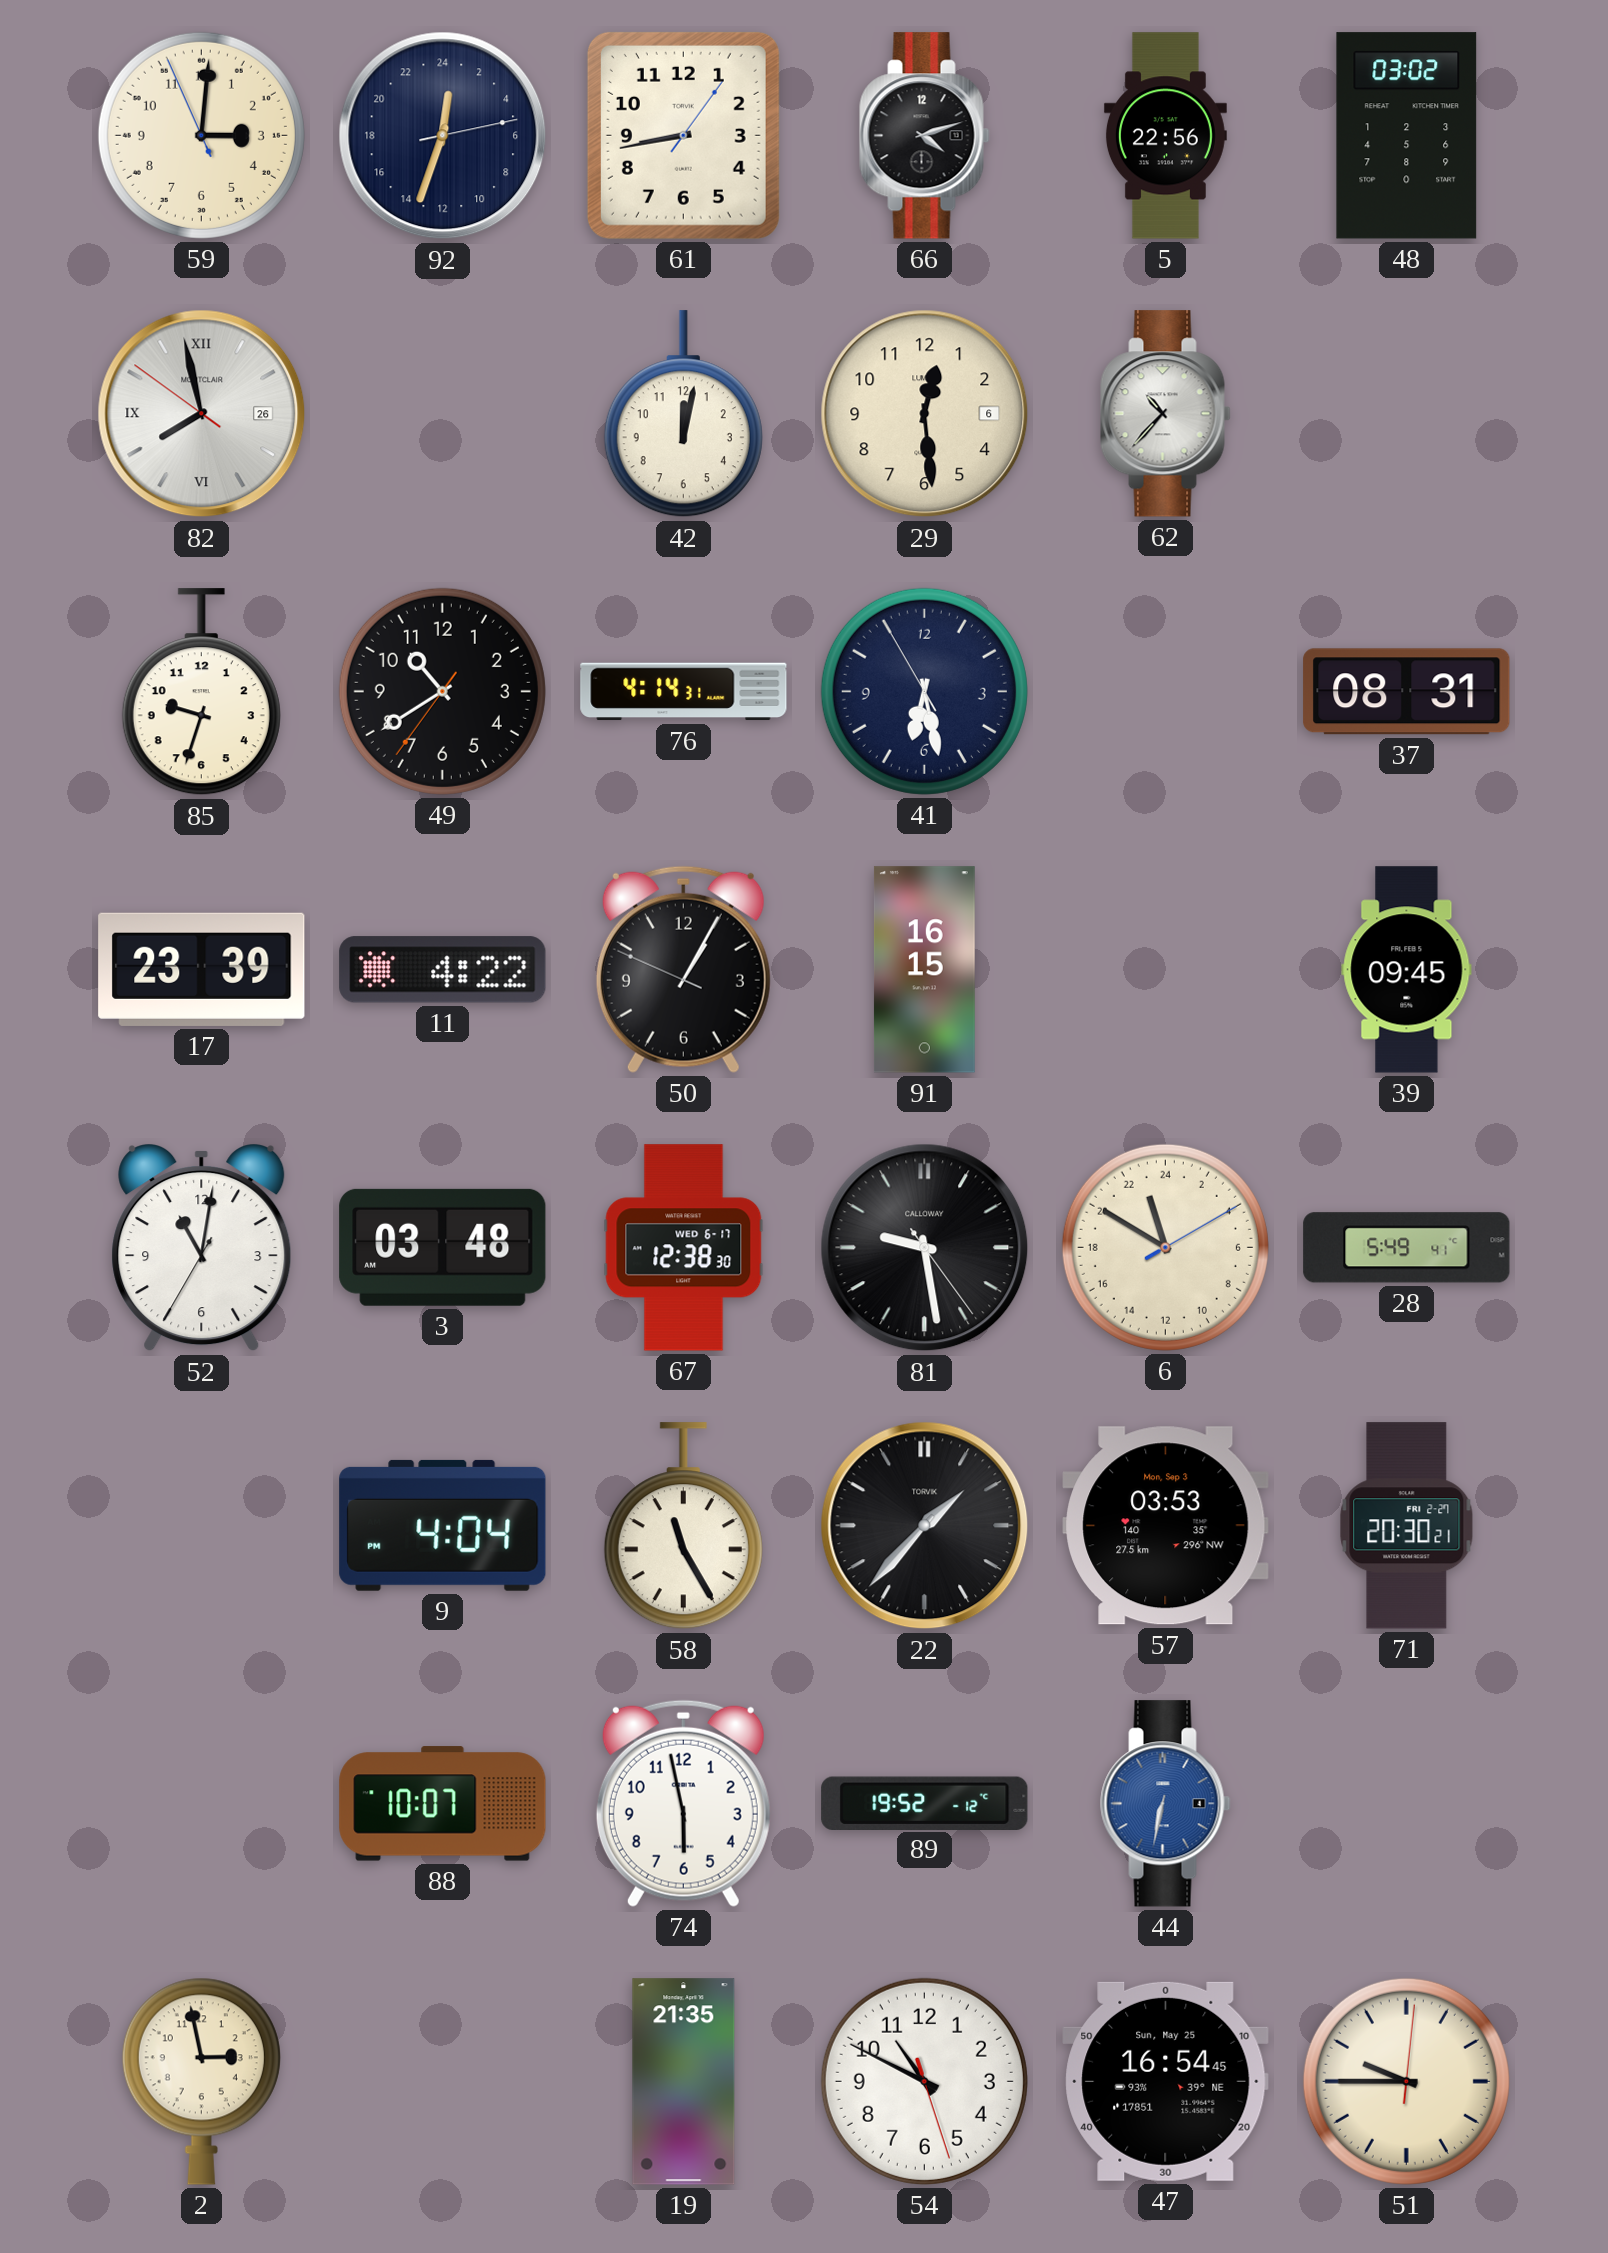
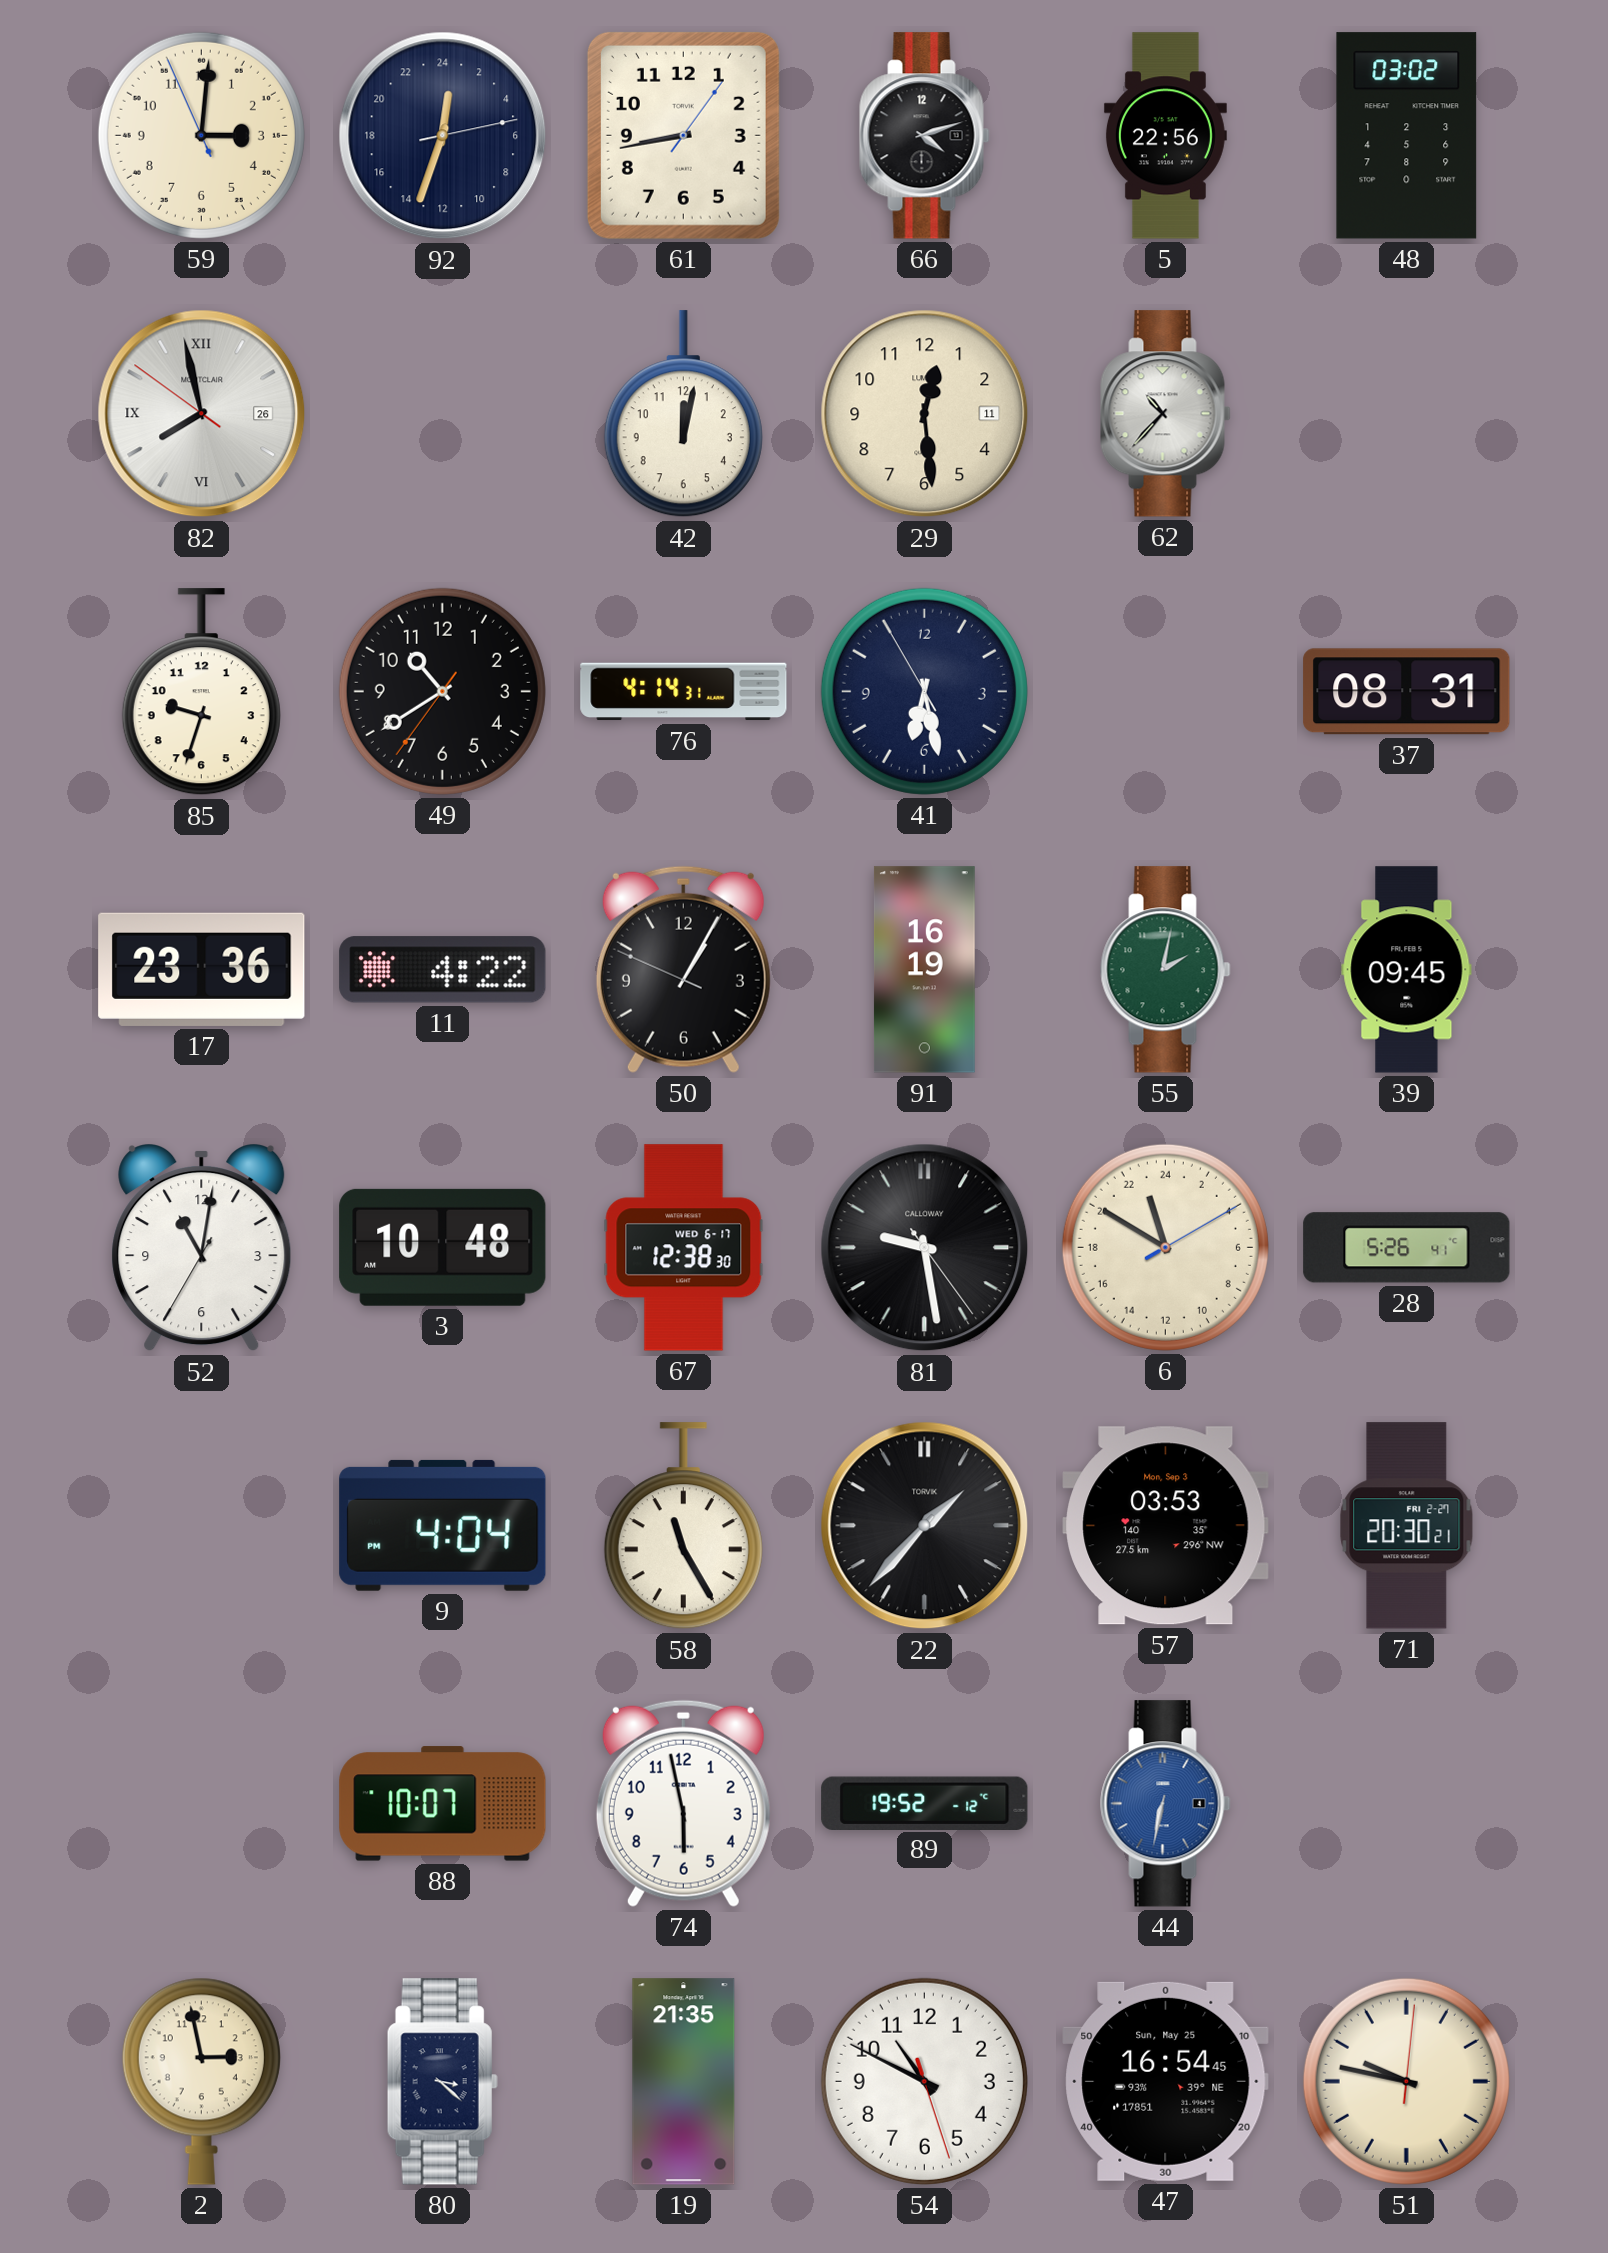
29 date: 6 -> 11
17: 23:39 -> 23:36
91: 16:15 -> 16:19
55: none -> 2:02
3: 03:48 -> 10:48
28: 5:49 -> 5:26
80: none -> 3:22
51: 9:45 -> 9:47
